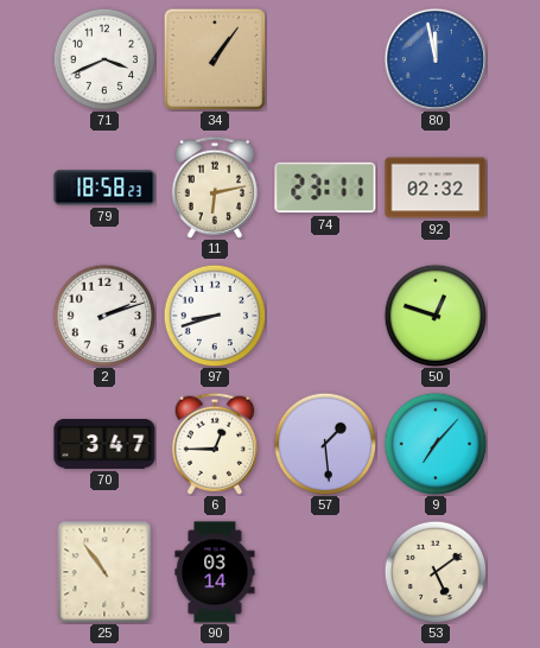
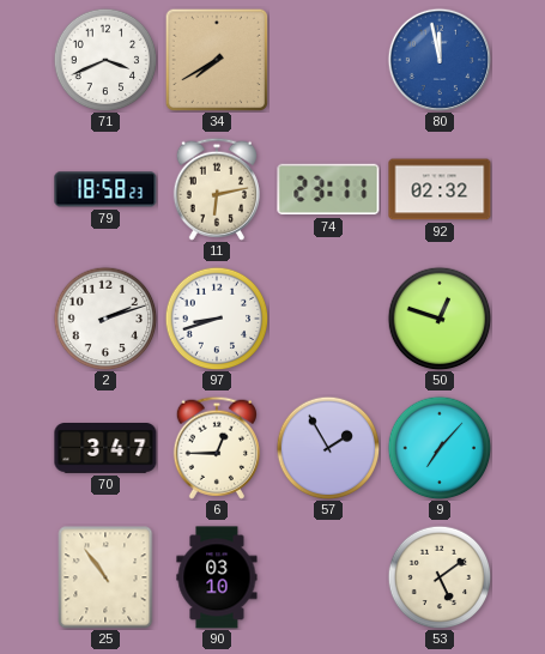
34: 1:06 -> 7:40
57: 1:29 -> 1:55
90: 03:14 -> 03:10
